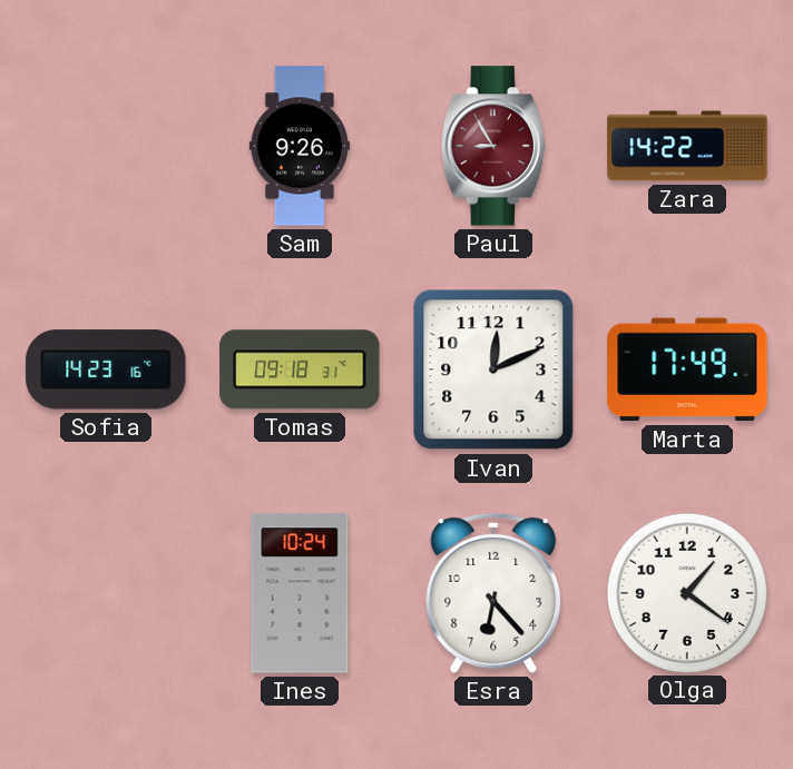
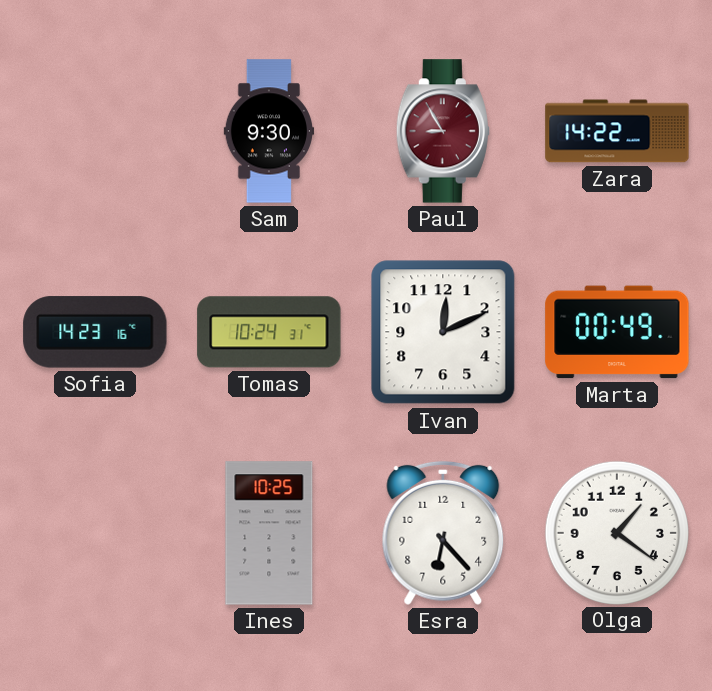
Sam: 9:26 -> 9:30
Tomas: 09:18 -> 10:24
Marta: 17:49 -> 00:49
Ines: 10:24 -> 10:25
